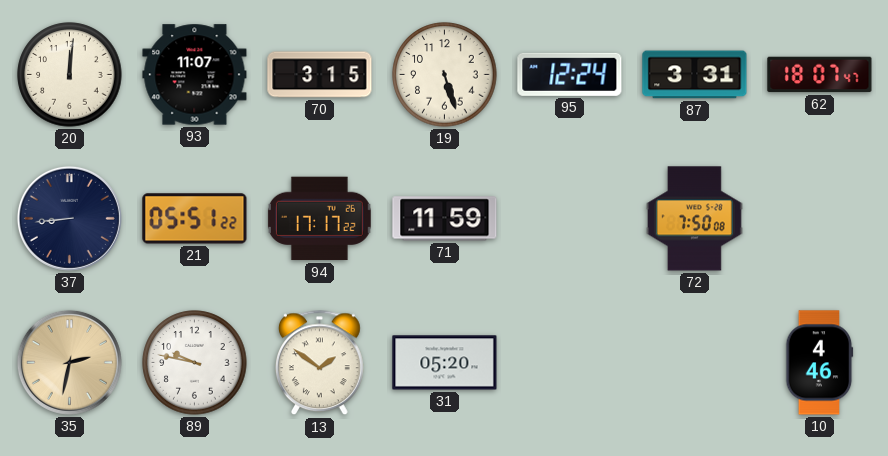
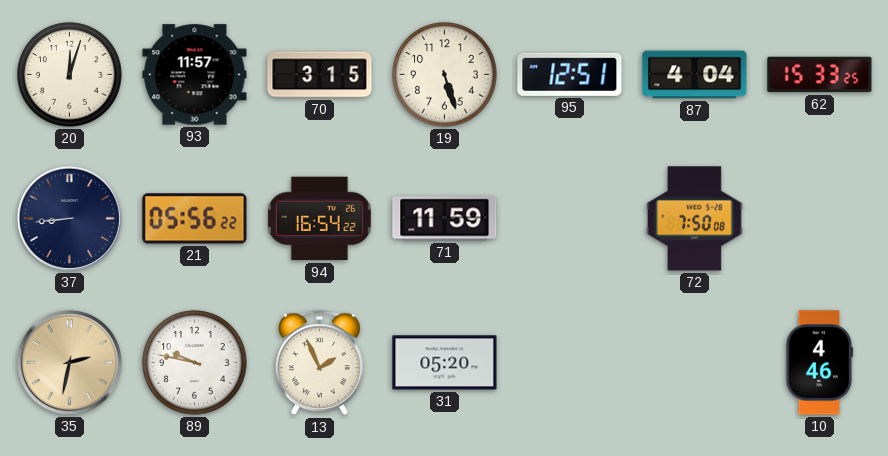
20: 12:01 -> 12:03
93: 11:07 -> 11:57
95: 12:24 -> 12:51
87: 3:31 -> 4:04
62: 18:07 -> 15:33
21: 05:51 -> 05:56
94: 17:17 -> 16:54
13: 1:51 -> 1:56
